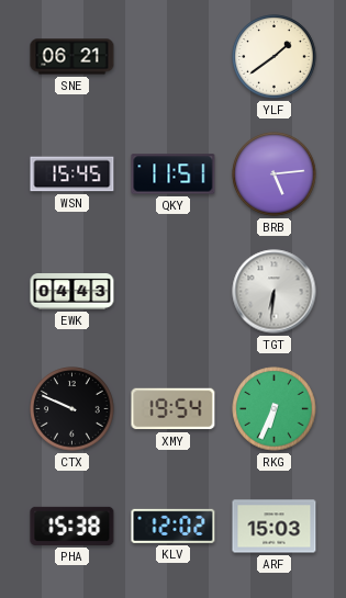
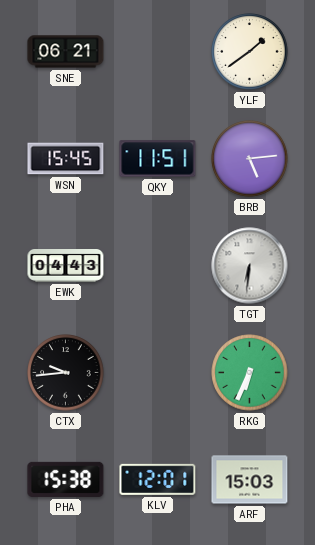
CTX: 9:49 -> 9:44
XMY: 19:54 -> none
KLV: 12:02 -> 12:01
